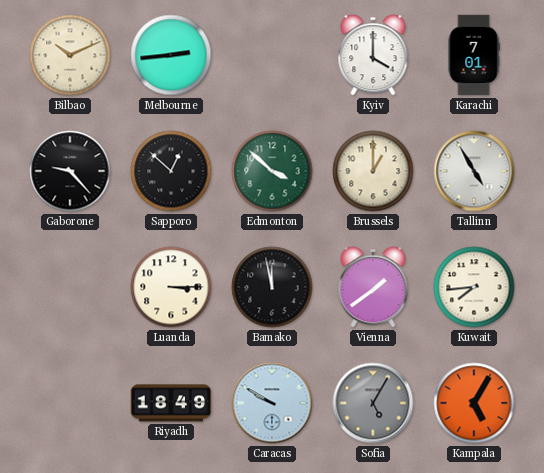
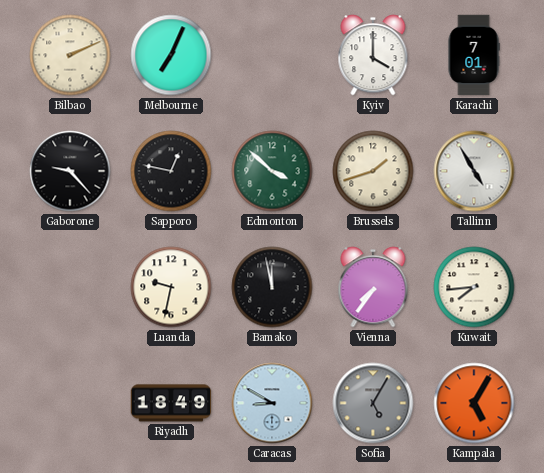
Bilbao: 10:11 -> 2:11
Melbourne: 2:44 -> 7:04
Sapporo: 12:52 -> 12:47
Brussels: 1:00 -> 1:42
Luanda: 3:15 -> 9:32
Vienna: 1:39 -> 7:36
Caracas: 9:50 -> 8:50
